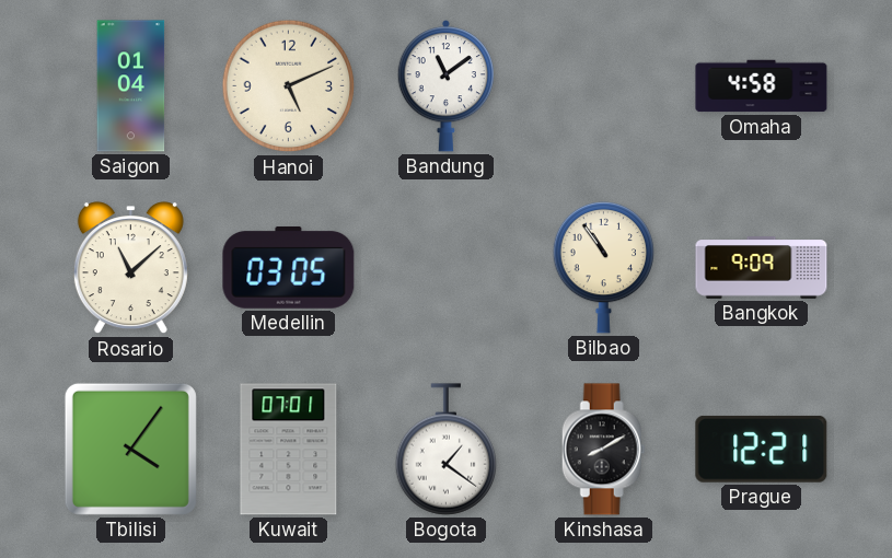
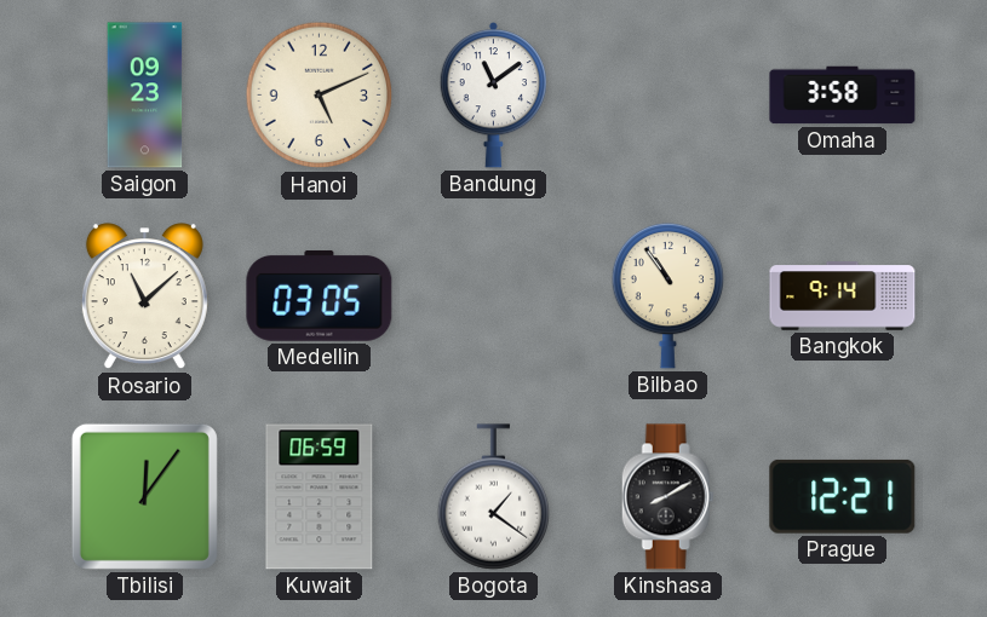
Saigon: 01:04 -> 09:23
Omaha: 4:58 -> 3:58
Bangkok: 9:09 -> 9:14
Tbilisi: 4:06 -> 12:06
Kuwait: 07:01 -> 06:59
